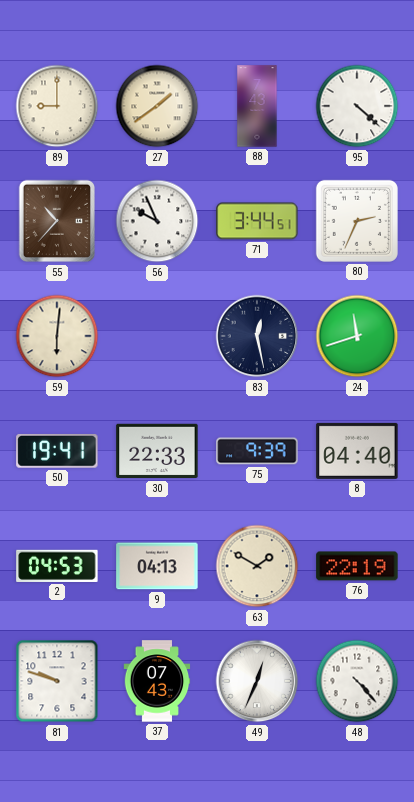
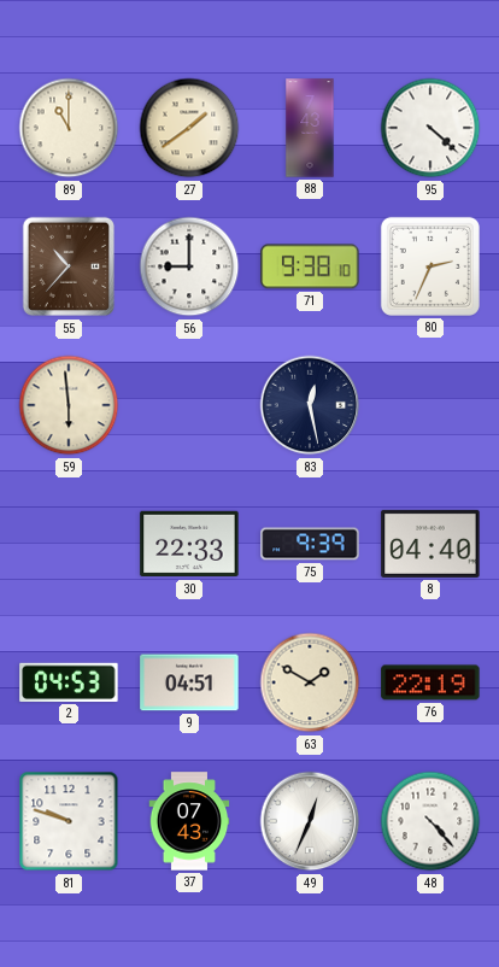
89: 9:00 -> 11:00
56: 9:56 -> 9:00
71: 3:44 -> 9:38
59: 6:01 -> 5:59
24: 11:42 -> none
50: 19:41 -> none
9: 04:13 -> 04:51
